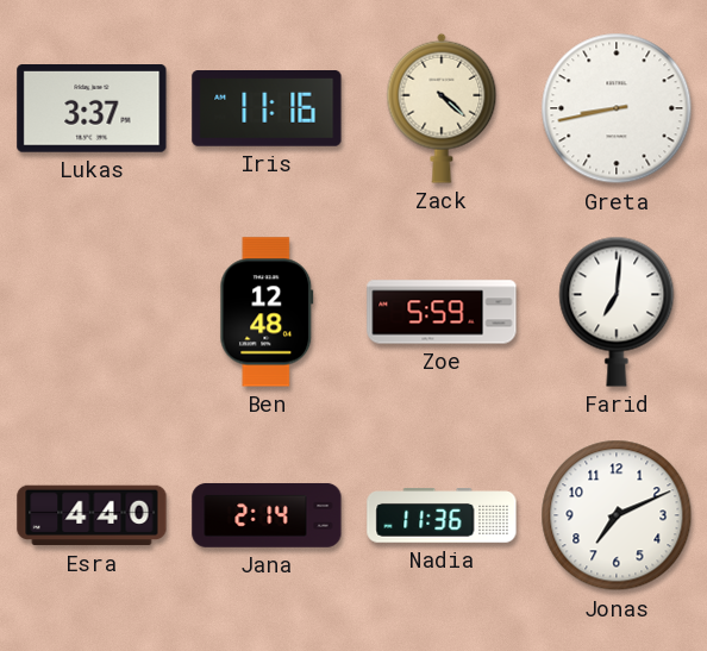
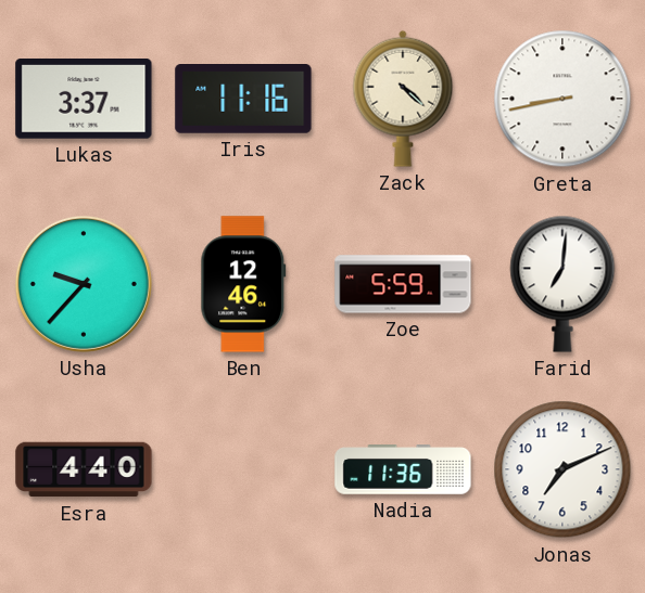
Usha: none -> 9:37
Ben: 12:48 -> 12:46
Jana: 2:14 -> none
